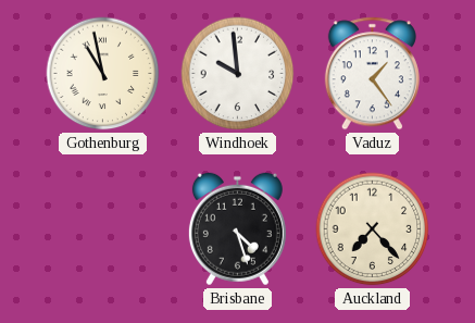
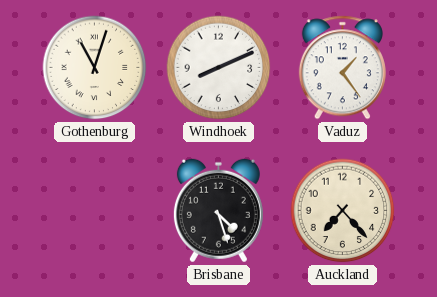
Gothenburg: 10:58 -> 11:03
Windhoek: 9:59 -> 8:11
